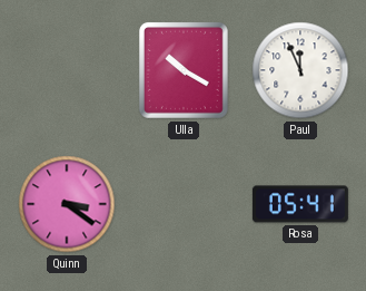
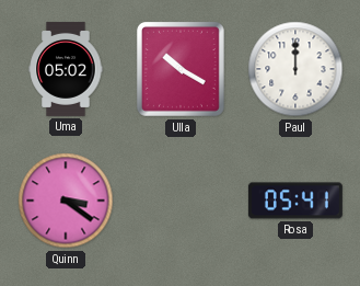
Uma: none -> 05:02
Paul: 11:56 -> 12:00
